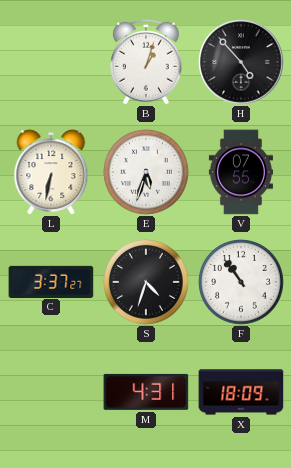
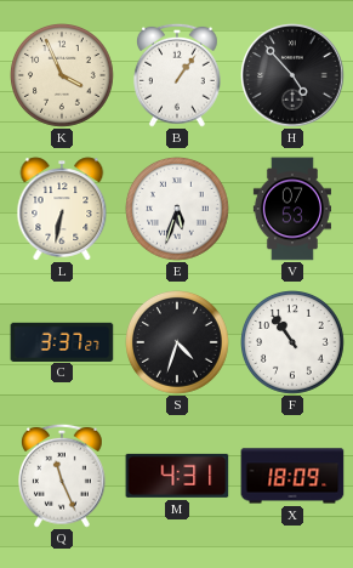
K: none -> 3:56
B: 1:03 -> 1:06
V: 07:55 -> 07:53
Q: none -> 11:26
